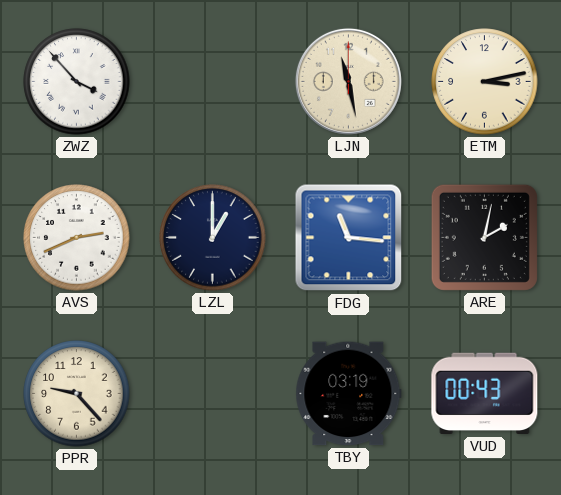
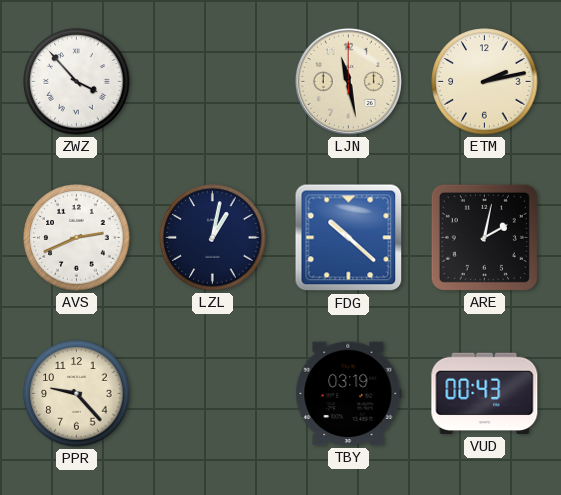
ETM: 3:13 -> 2:13
LZL: 1:00 -> 1:02
FDG: 11:16 -> 10:22
